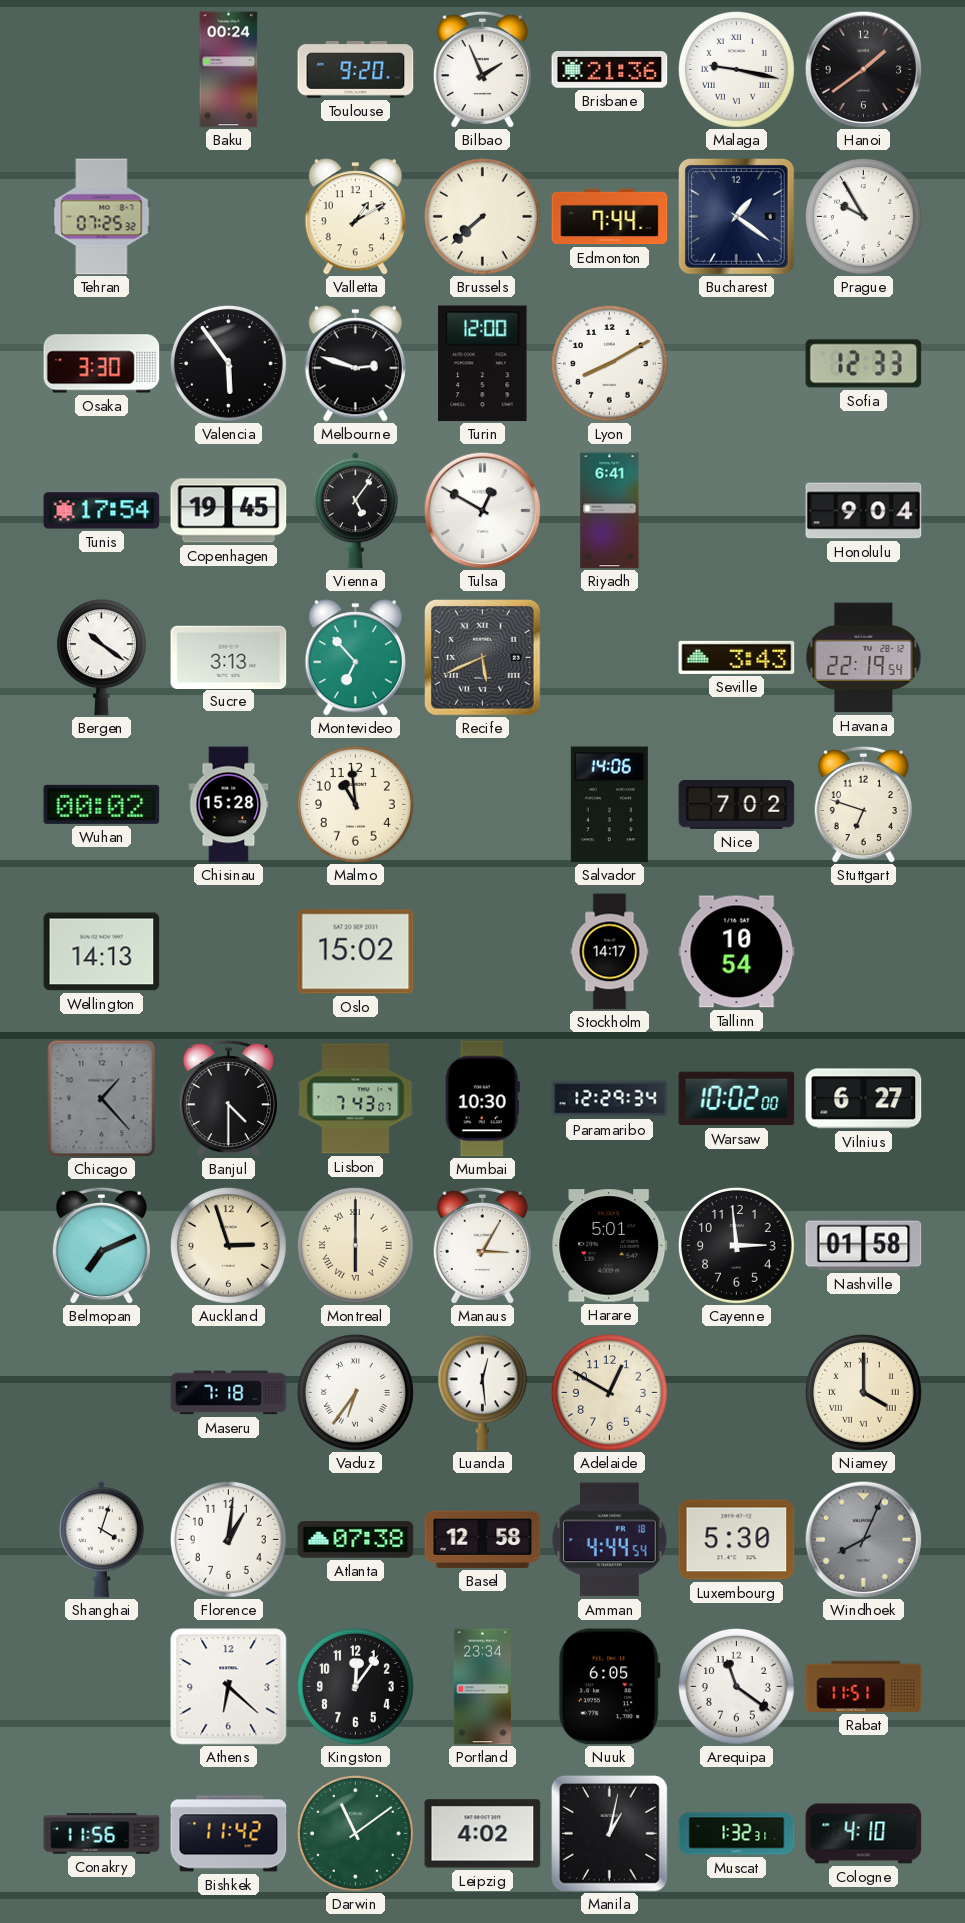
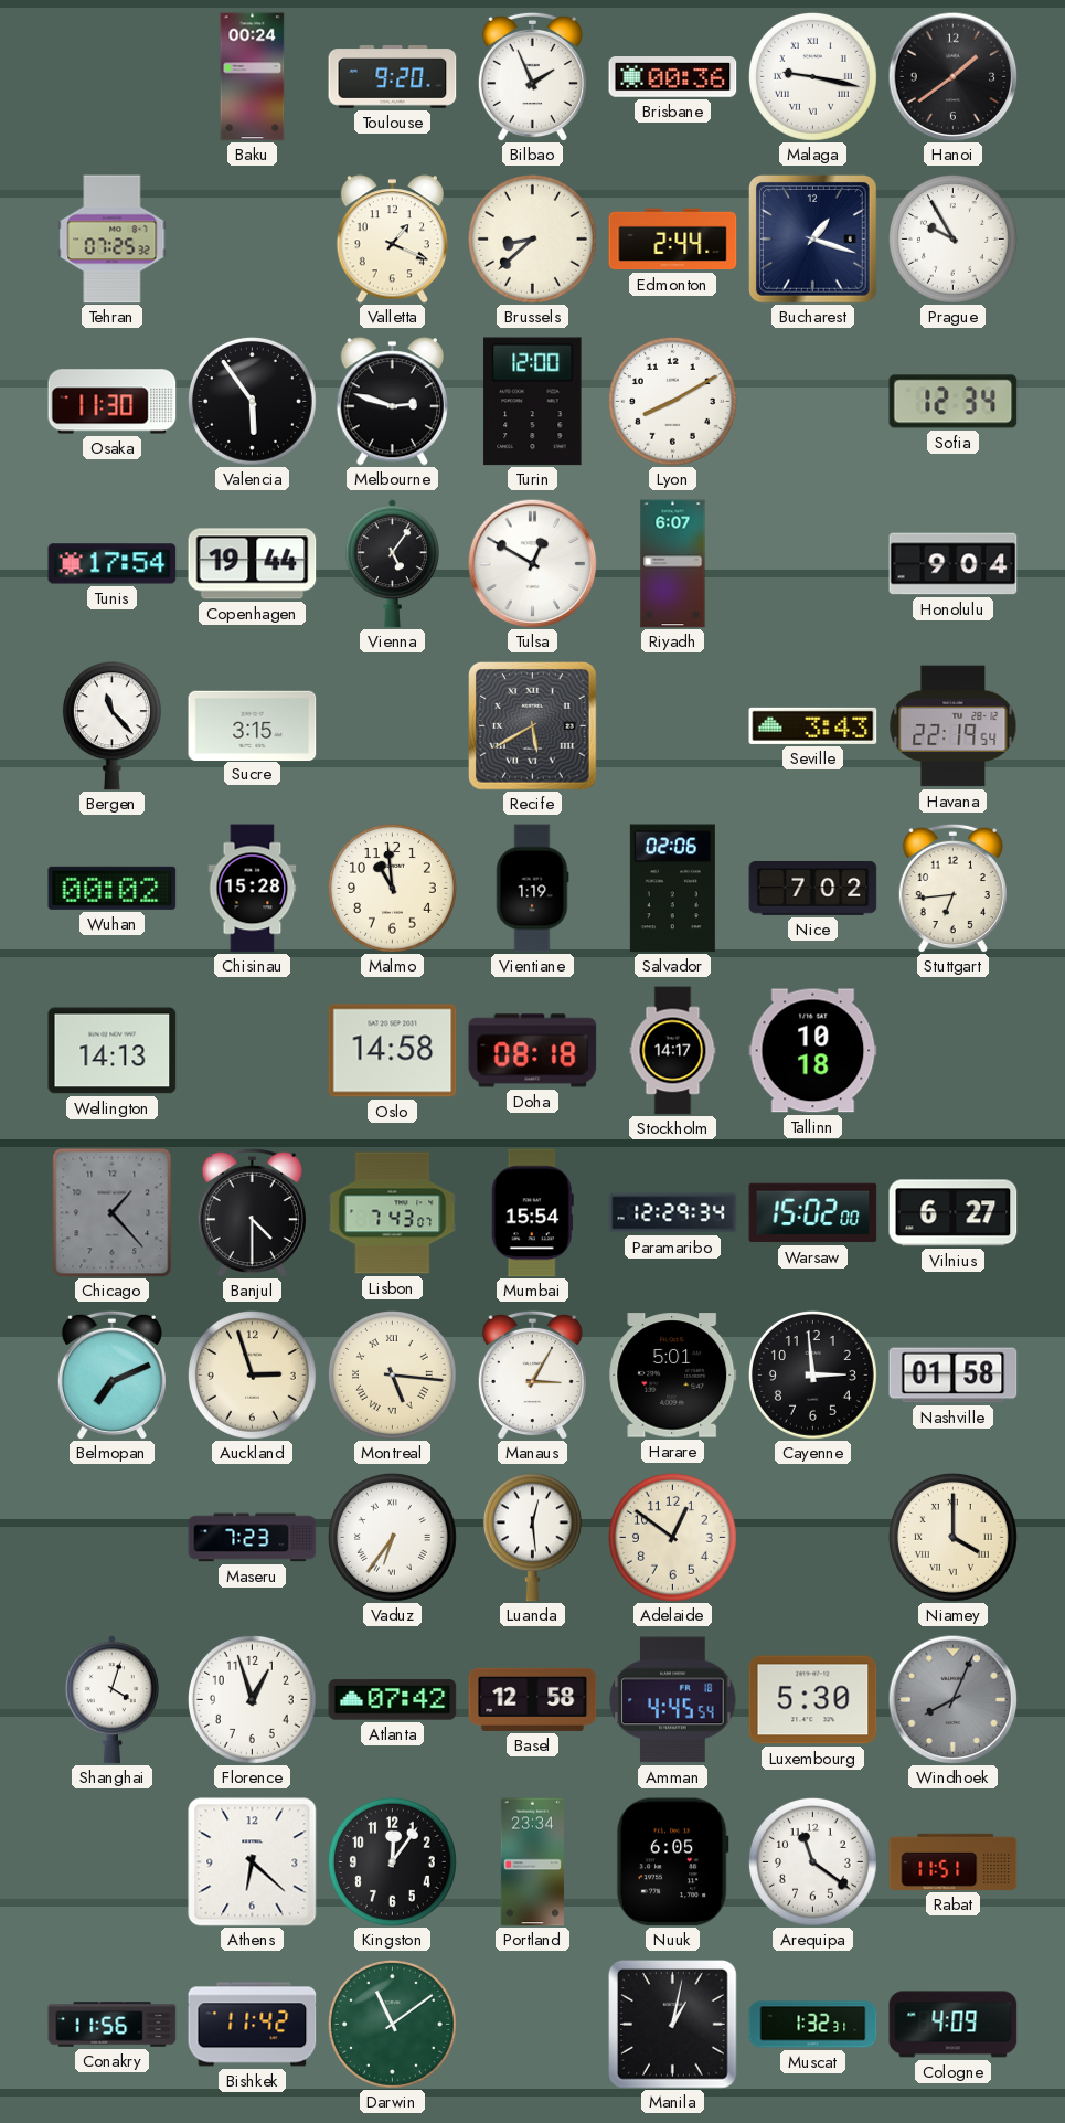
Brisbane: 21:36 -> 00:36
Valletta: 1:10 -> 1:19
Brussels: 7:38 -> 8:38
Edmonton: 7:44 -> 2:44
Bucharest: 1:21 -> 1:18
Osaka: 3:30 -> 11:30
Sofia: 12:33 -> 12:34
Copenhagen: 19:45 -> 19:44
Riyadh: 6:41 -> 6:07
Bergen: 10:21 -> 11:23
Sucre: 3:13 -> 3:15
Montevideo: 6:53 -> none
Recife: 5:41 -> 5:40
Vientiane: none -> 1:19
Salvador: 14:06 -> 02:06
Stuttgart: 6:48 -> 6:44
Oslo: 15:02 -> 14:58
Doha: none -> 08:18
Tallinn: 10:54 -> 10:18
Mumbai: 10:30 -> 15:54
Warsaw: 10:02 -> 15:02
Montreal: 6:00 -> 5:16
Maseru: 7:18 -> 7:23
Adelaide: 12:50 -> 12:51
Florence: 1:01 -> 12:57
Atlanta: 07:38 -> 07:42
Amman: 4:44 -> 4:45
Leipzig: 4:02 -> none
Cologne: 4:10 -> 4:09
